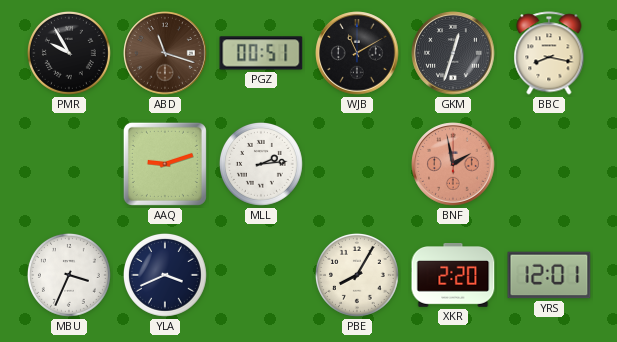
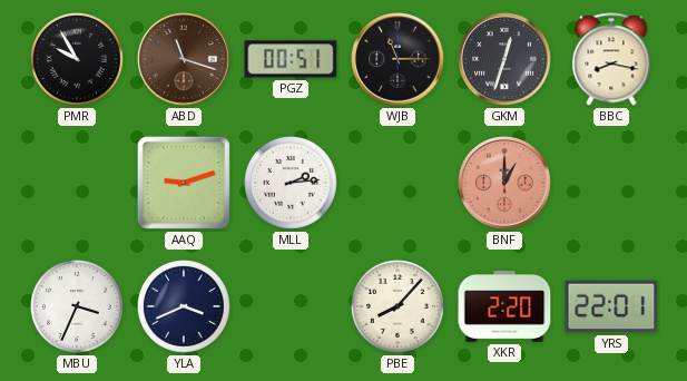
WJB: 11:10 -> 11:15
BNF: 1:58 -> 1:00
PBE: 8:05 -> 8:07
YRS: 12:01 -> 22:01
